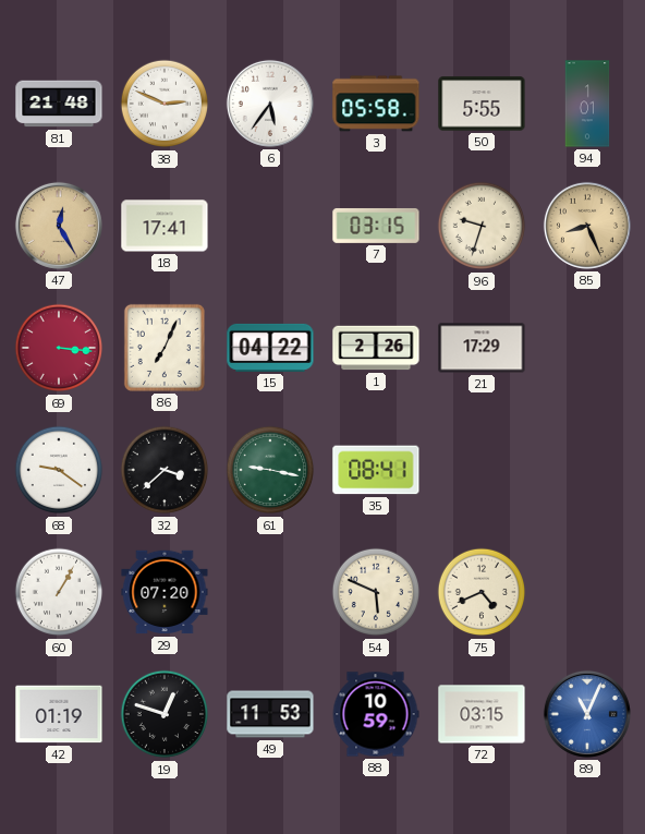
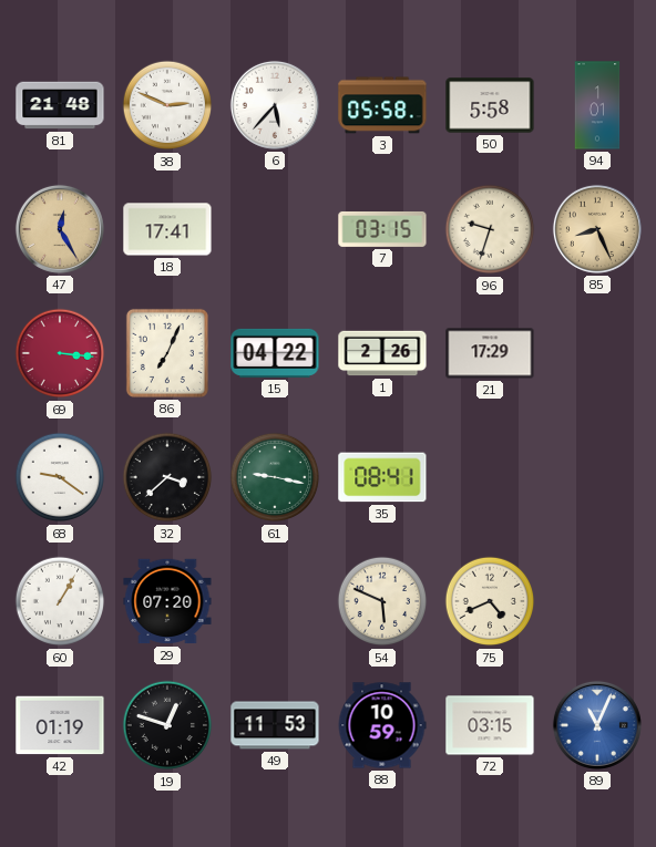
6: 5:36 -> 5:37
50: 5:55 -> 5:58
